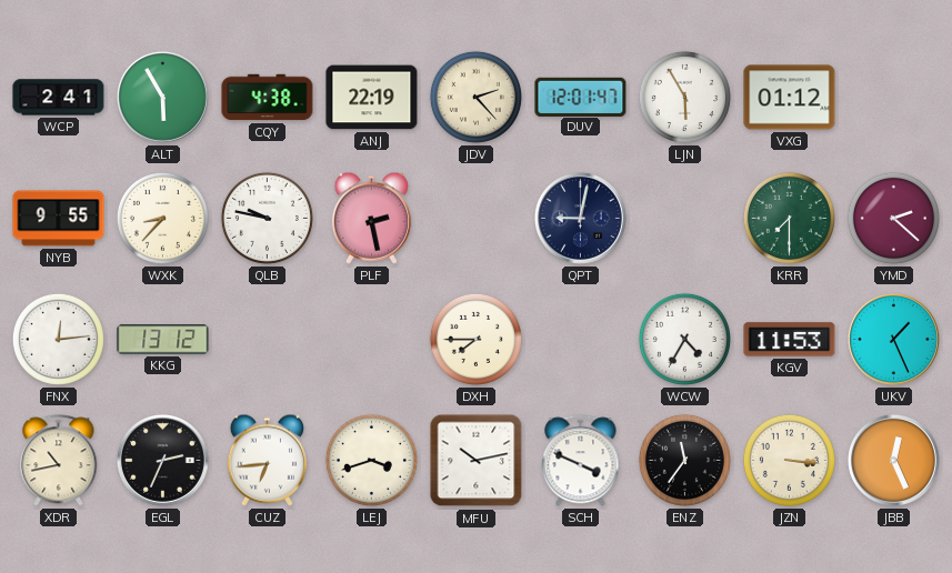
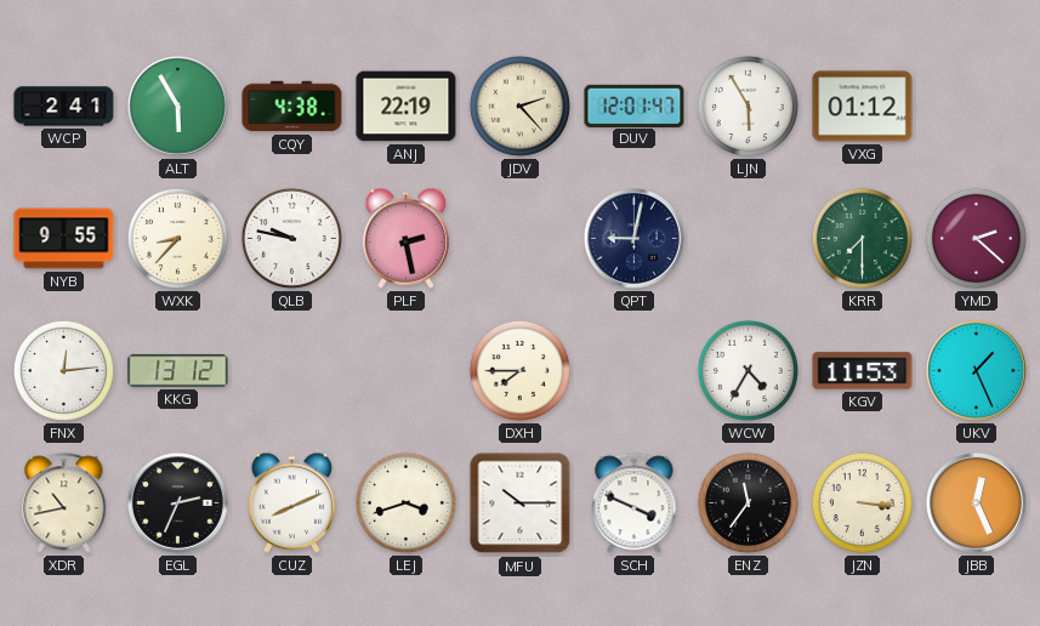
CUZ: 6:44 -> 8:11
MFU: 10:13 -> 10:15
